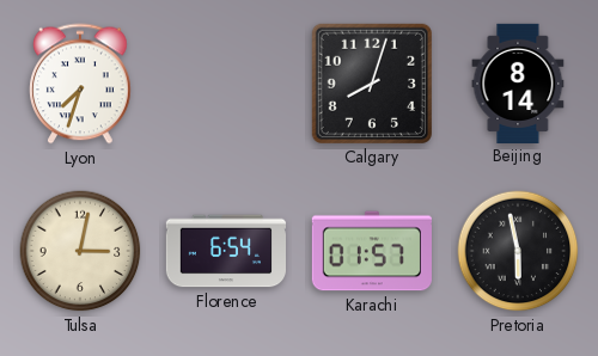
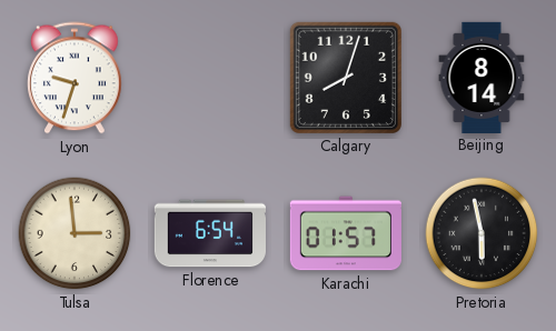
Lyon: 7:33 -> 9:33
Tulsa: 3:02 -> 2:59
